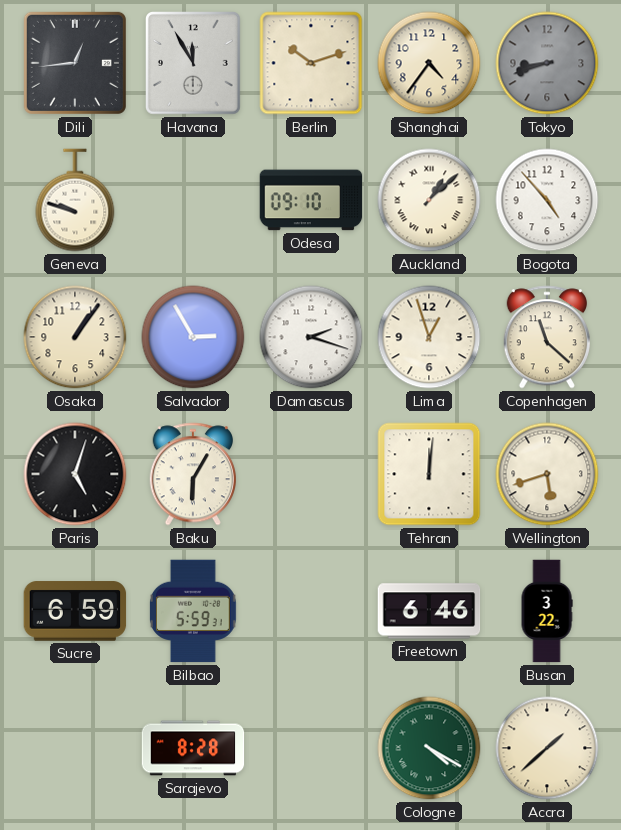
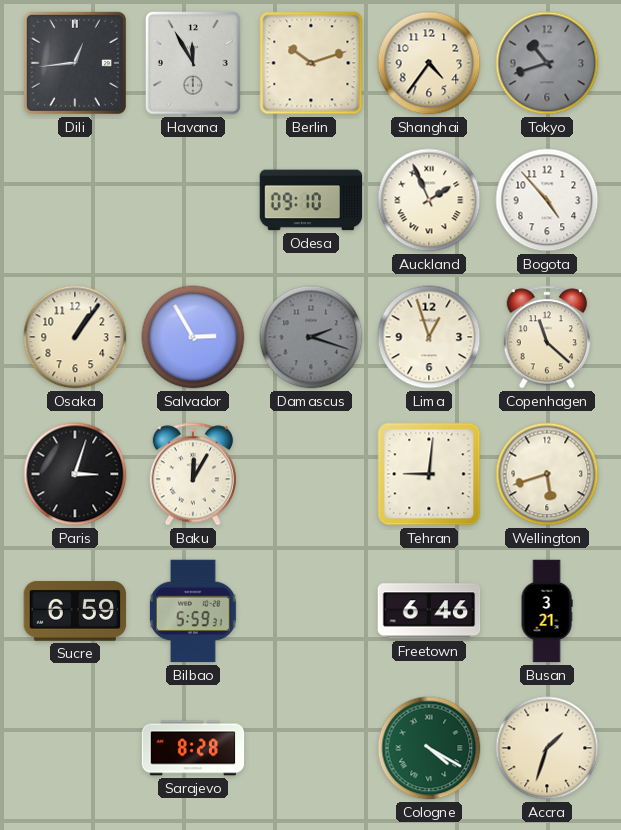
Tokyo: 8:42 -> 10:42
Geneva: 9:48 -> none
Auckland: 1:08 -> 1:56
Damascus dial: white -> grey
Paris: 5:03 -> 3:03
Baku: 6:05 -> 12:05
Tehran: 12:01 -> 9:01
Busan: 3:22 -> 3:21
Accra: 1:38 -> 1:33
